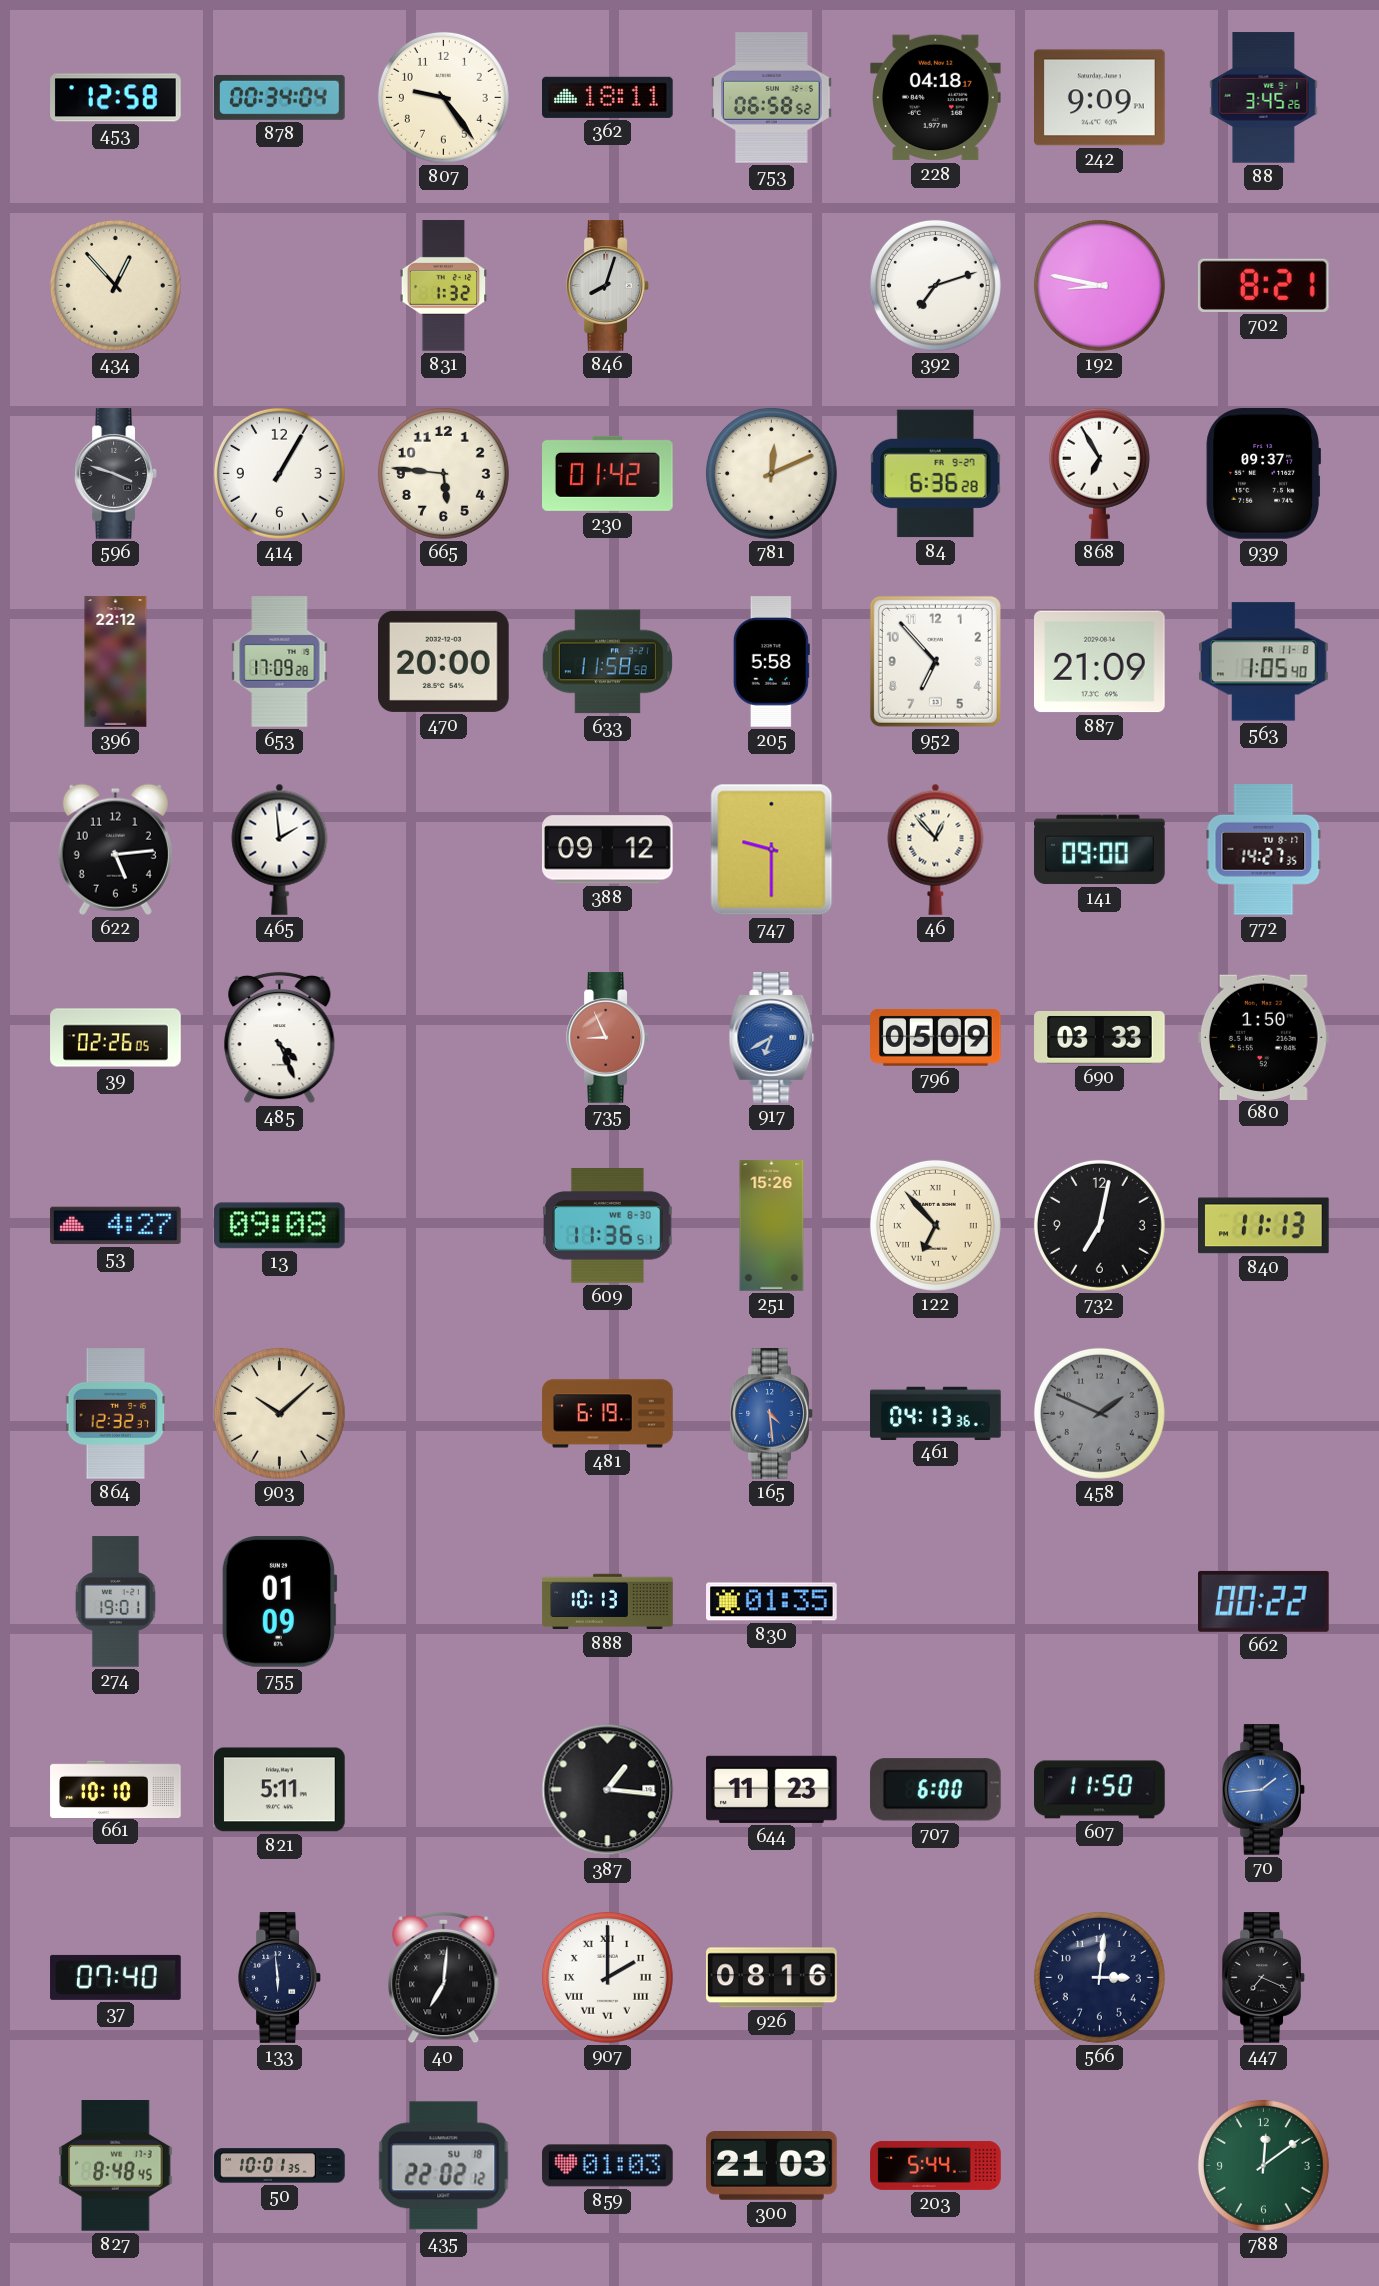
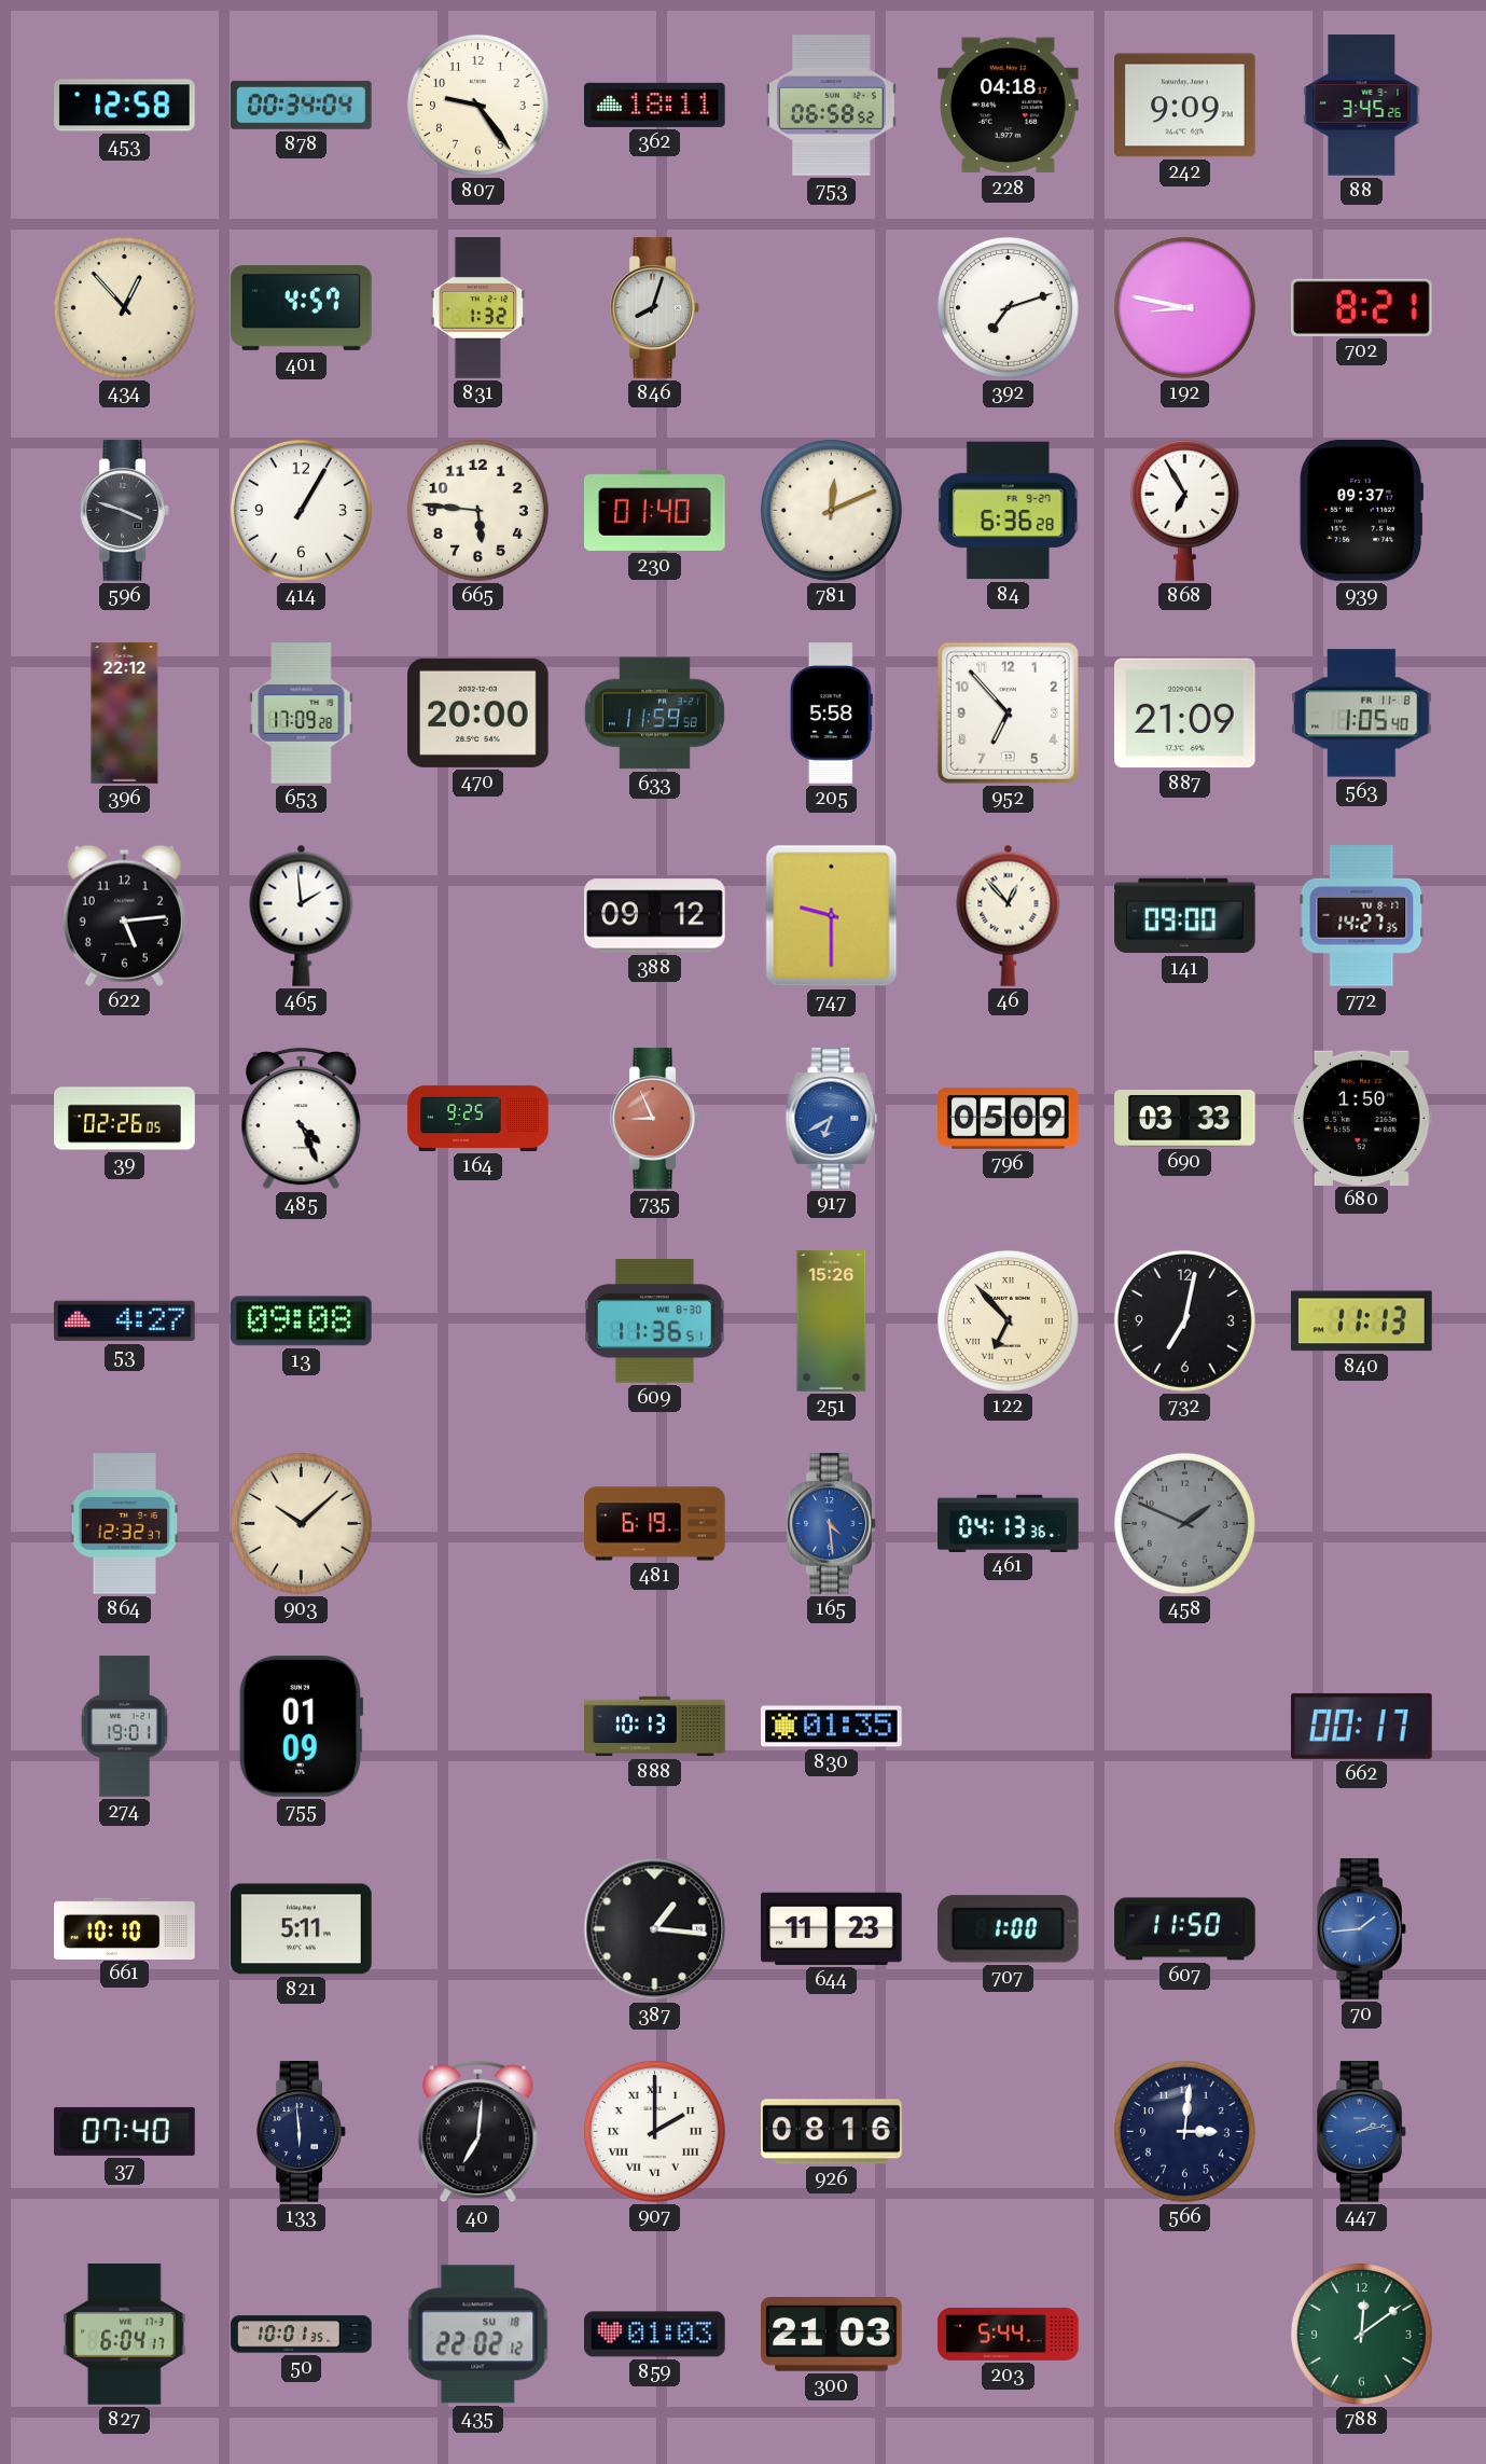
401: none -> 4:57
230: 01:42 -> 01:40
633: 11:58 -> 11:59
164: none -> 9:25
662: 00:22 -> 00:17
707: 6:00 -> 1:00
447: 7:19 -> 2:13
447 dial: black -> blue
827: 8:48 -> 6:04
